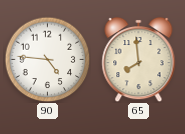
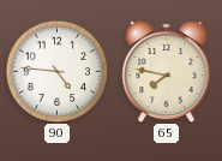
65: 7:59 -> 7:47
